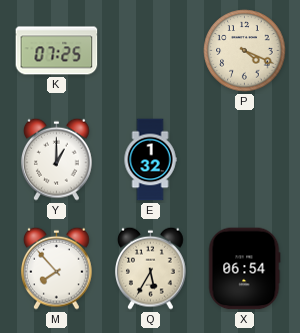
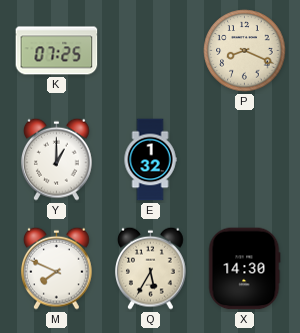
P: 4:19 -> 8:19
M: 7:53 -> 7:49
X: 06:54 -> 14:30
